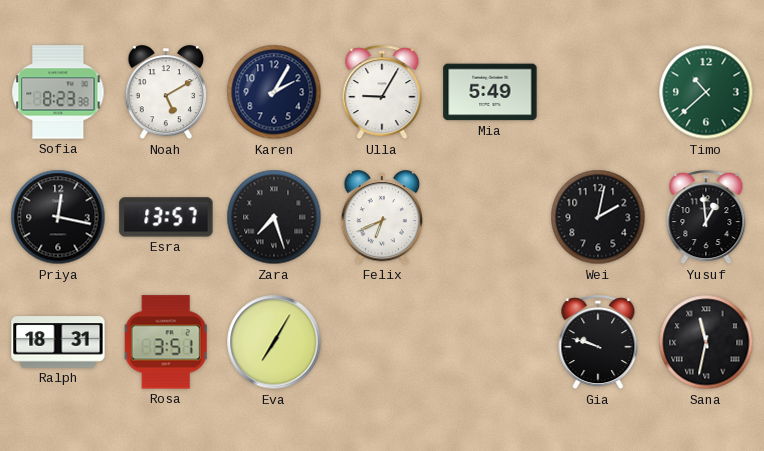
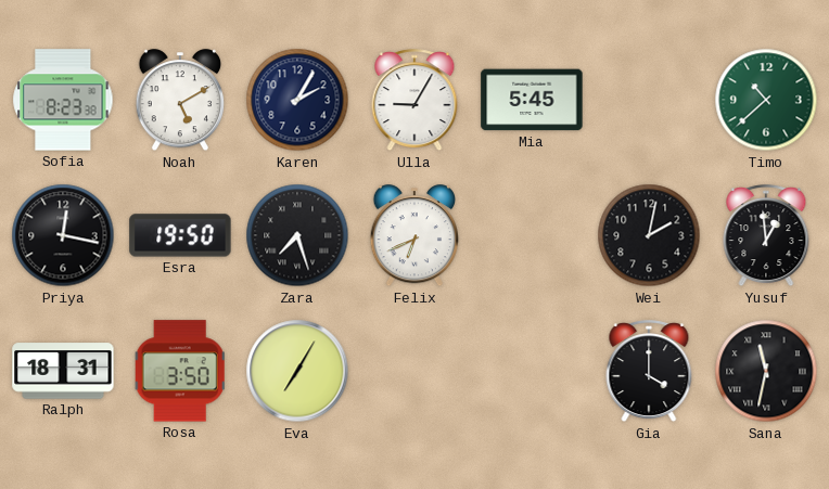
Mia: 5:49 -> 5:45
Esra: 13:57 -> 19:50
Rosa: 3:51 -> 3:50
Gia: 9:48 -> 4:00
